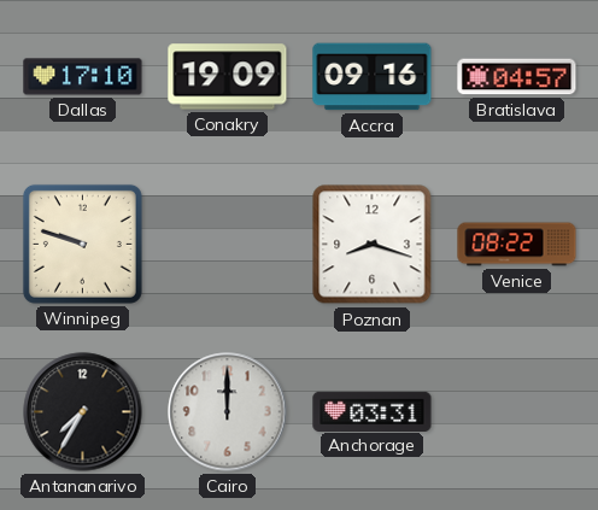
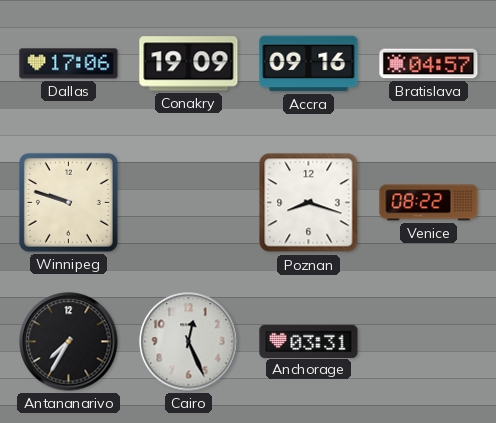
Dallas: 17:10 -> 17:06
Cairo: 12:00 -> 12:26
